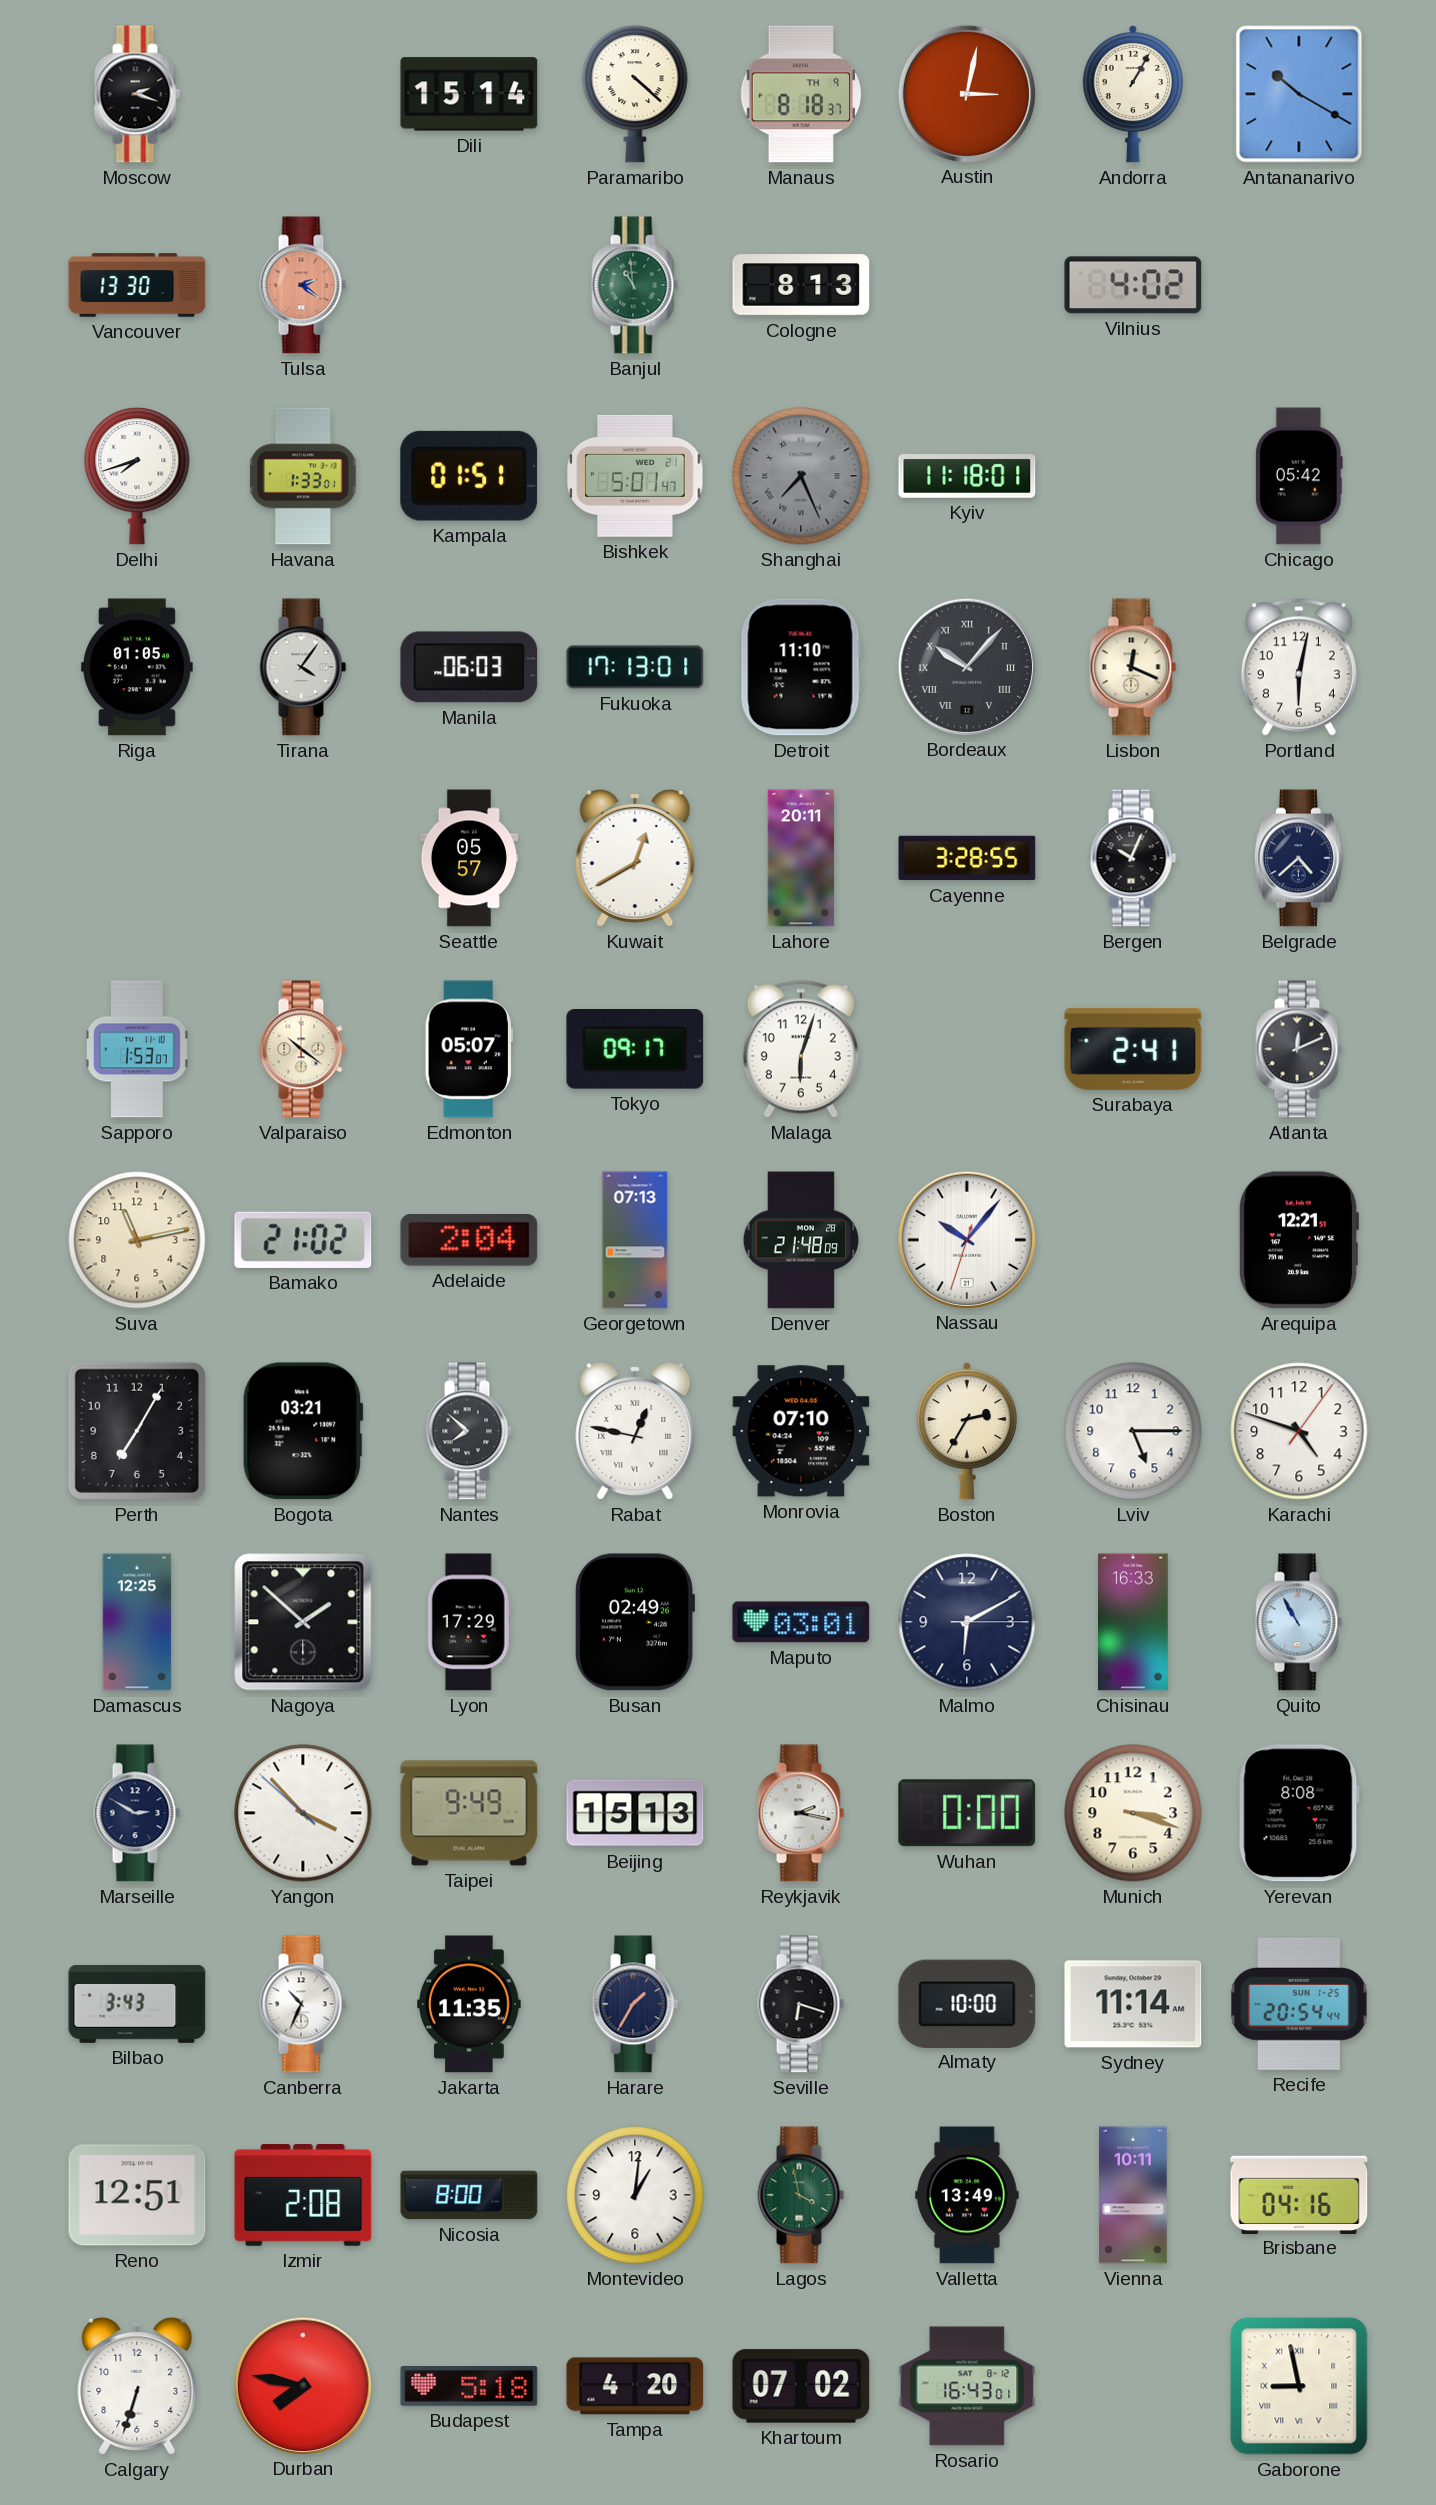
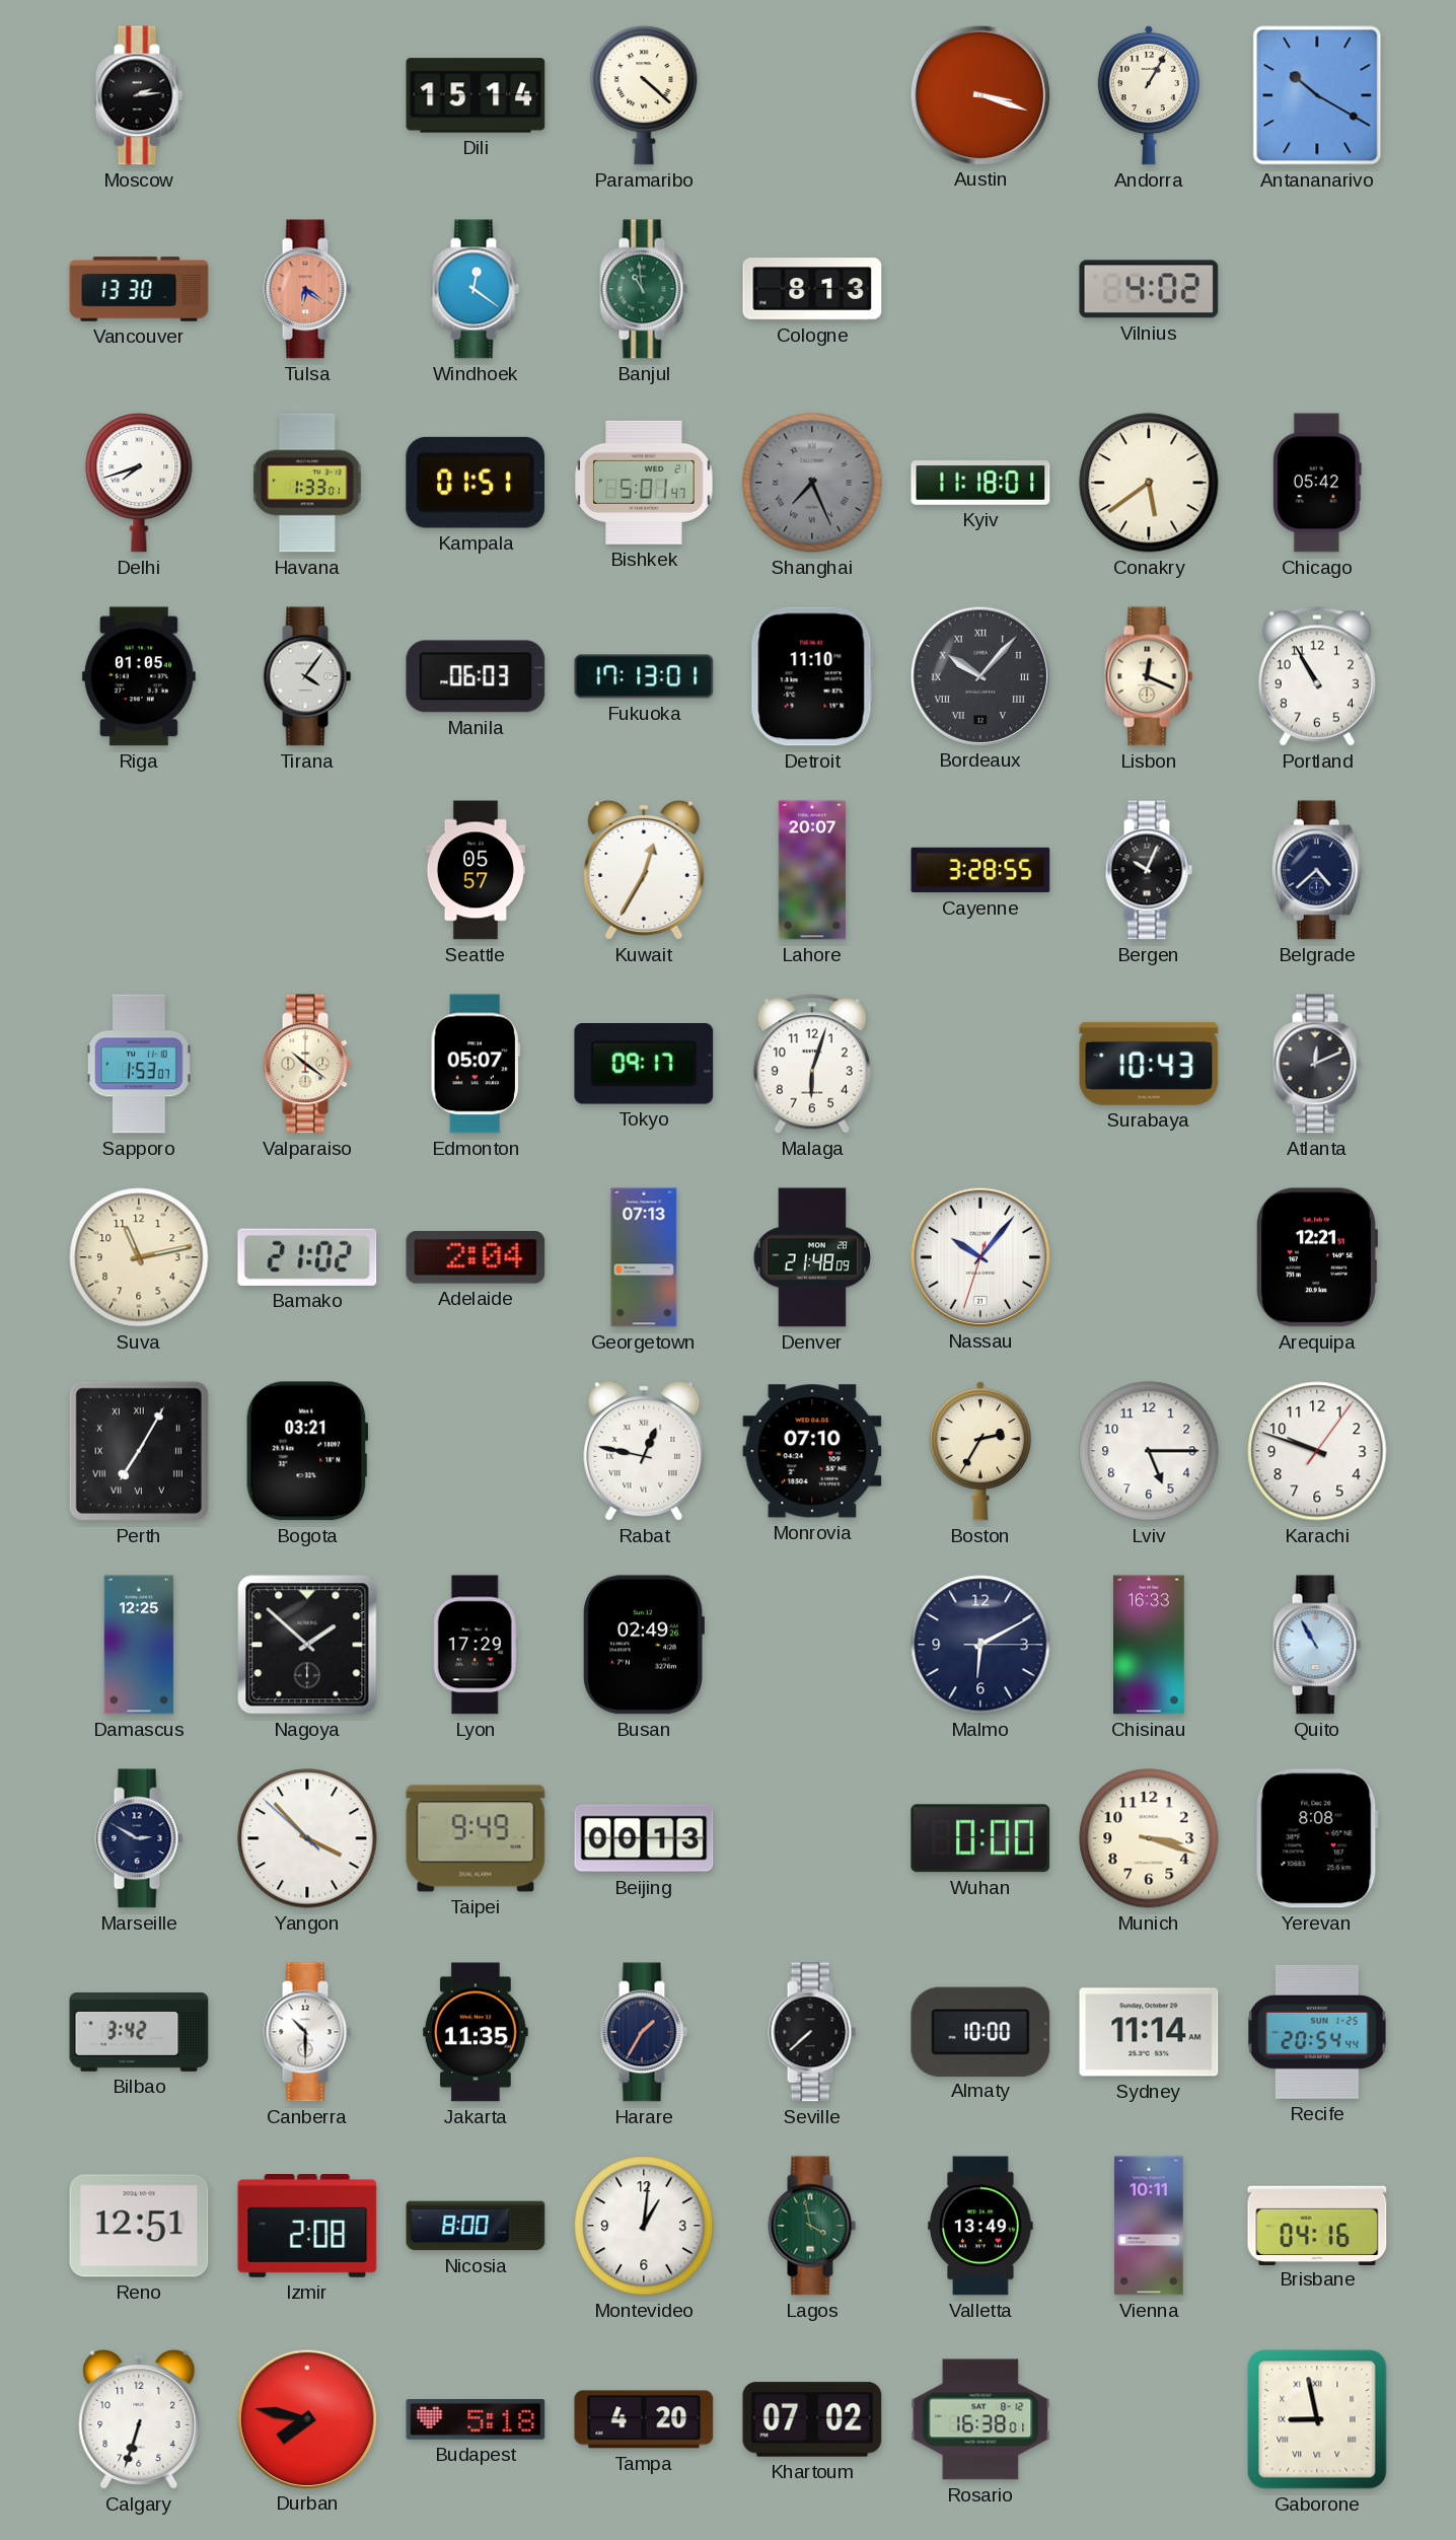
Moscow: 2:18 -> 2:14
Manaus: 8:18 -> none
Austin: 3:02 -> 3:18
Tulsa: 2:21 -> 6:21
Windhoek: none -> 12:21
Conakry: none -> 5:39
Portland: 6:02 -> 10:55
Kuwait: 12:40 -> 12:35
Lahore: 20:11 -> 20:07
Surabaya: 2:41 -> 10:43
Perth numerals: Arabic -> Roman
Nantes: 7:52 -> none
Karachi: 4:48 -> 9:48
Maputo: 03:01 -> none
Beijing: 15:13 -> 00:13
Reykjavik: 2:17 -> none
Bilbao: 3:43 -> 3:42
Canberra: 10:34 -> 10:30
Seville: 6:18 -> 7:38
Rosario: 16:43 -> 16:38
